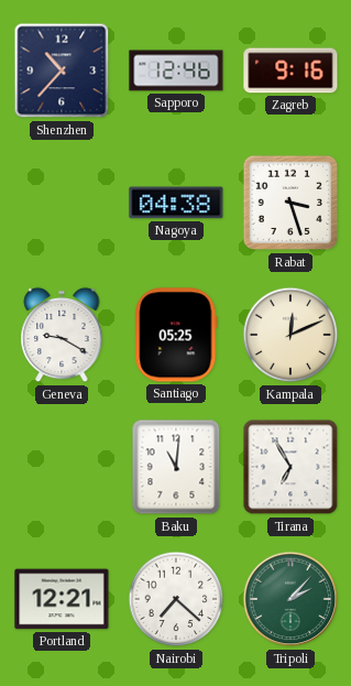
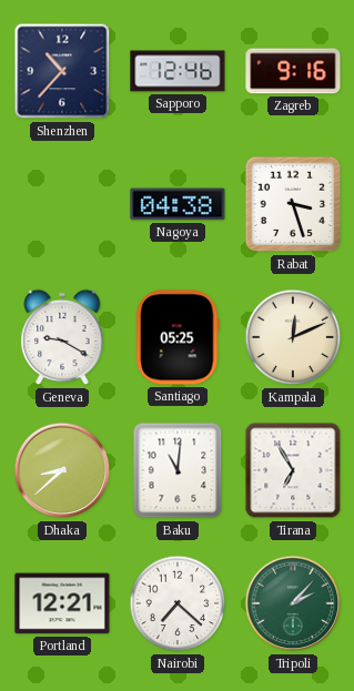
Dhaka: none -> 8:38
